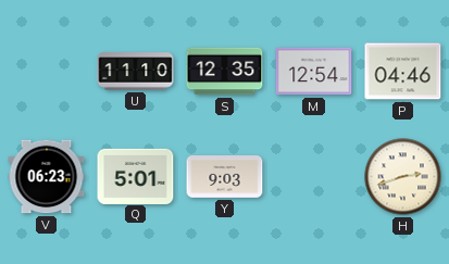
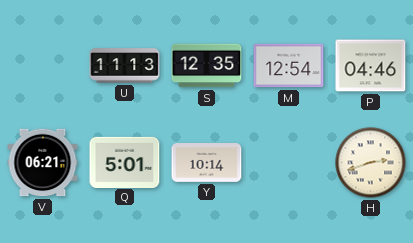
U: 11:10 -> 11:13
V: 06:23 -> 06:21
Y: 9:03 -> 10:14
